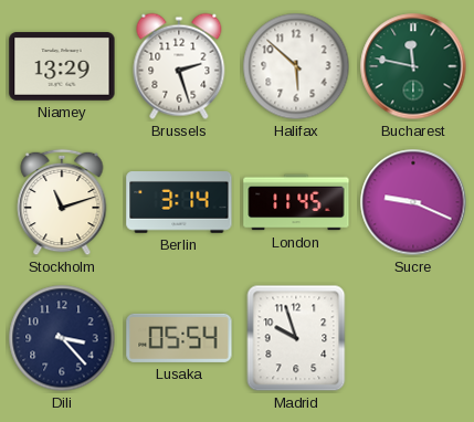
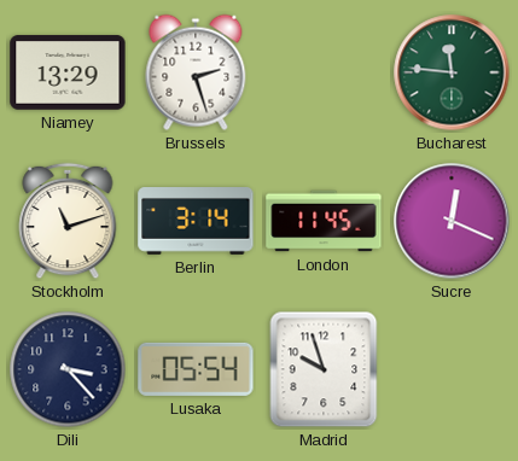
Halifax: 5:52 -> none
Bucharest: 11:47 -> 11:46
Sucre: 9:19 -> 12:19
